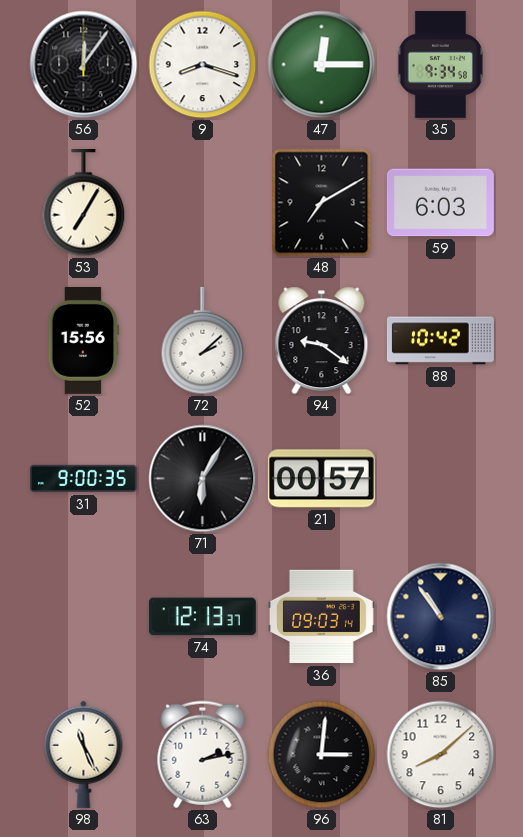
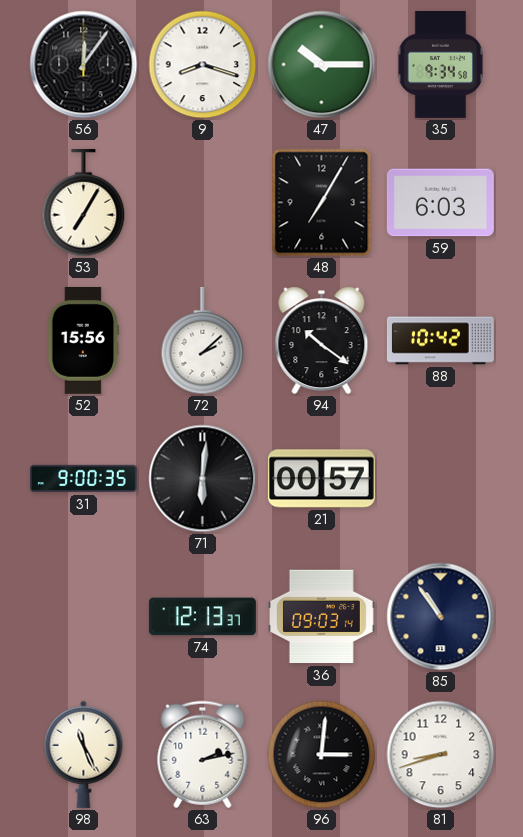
47: 12:15 -> 10:15
48: 7:10 -> 7:05
94: 9:21 -> 10:21
71: 6:05 -> 6:01
81: 8:08 -> 8:42
